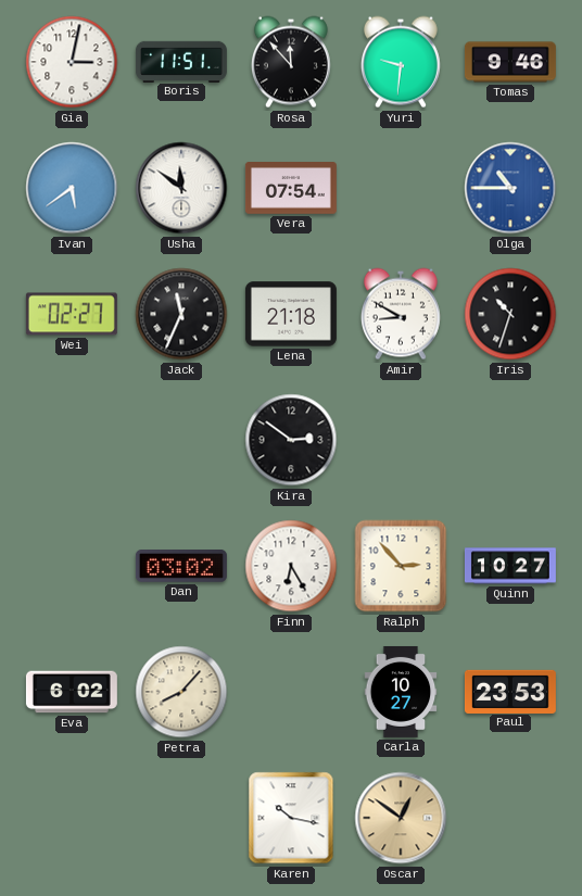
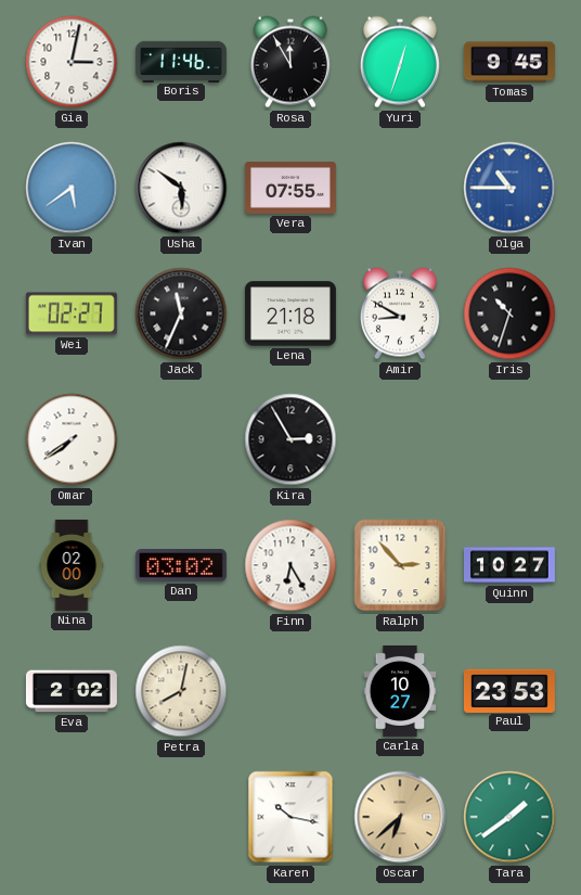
Boris: 11:51 -> 11:46
Rosa: 11:53 -> 11:55
Yuri: 9:31 -> 12:33
Tomas: 9:46 -> 9:45
Usha: 11:51 -> 5:51
Vera: 07:54 -> 07:55
Omar: none -> 7:39
Kira: 2:51 -> 2:55
Nina: none -> 02:00
Eva: 6:02 -> 2:02
Petra: 8:07 -> 8:02
Oscar: 12:51 -> 6:38
Tara: none -> 1:39
